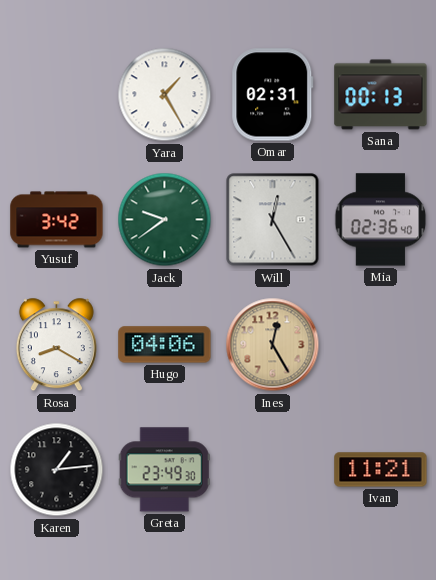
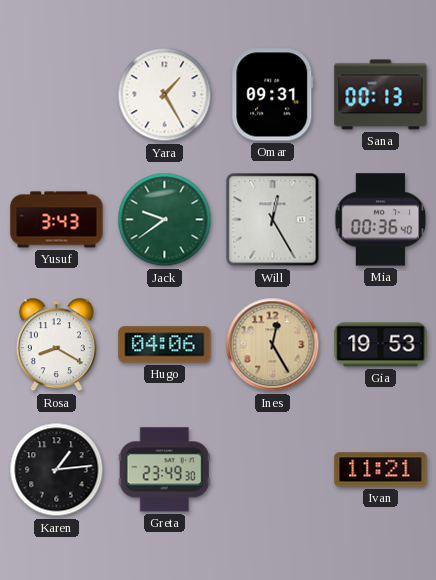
Omar: 02:31 -> 09:31
Yusuf: 3:42 -> 3:43
Mia: 02:36 -> 00:36
Gia: none -> 19:53
